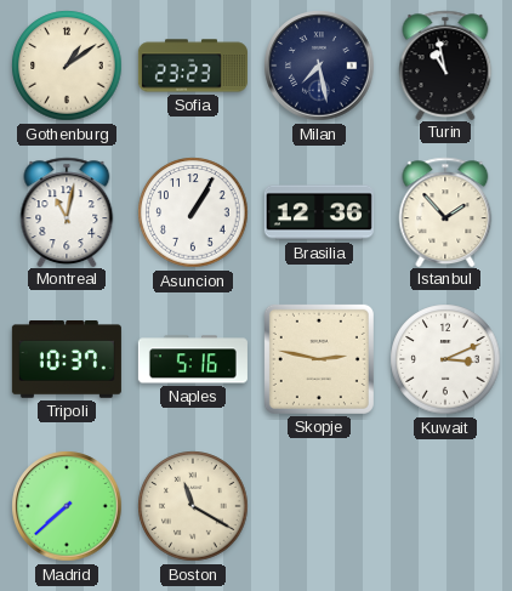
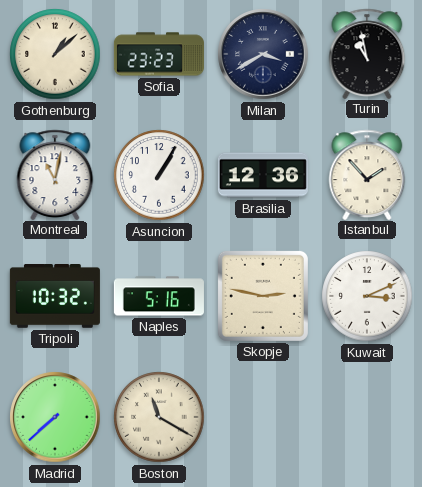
Gothenburg: 1:09 -> 1:08
Milan: 7:28 -> 3:40
Tripoli: 10:37 -> 10:32
